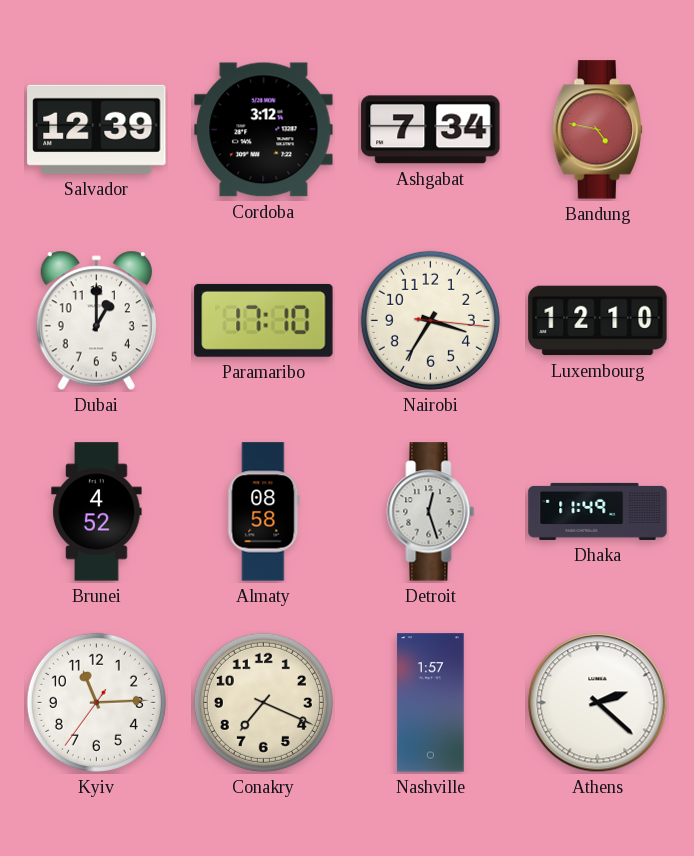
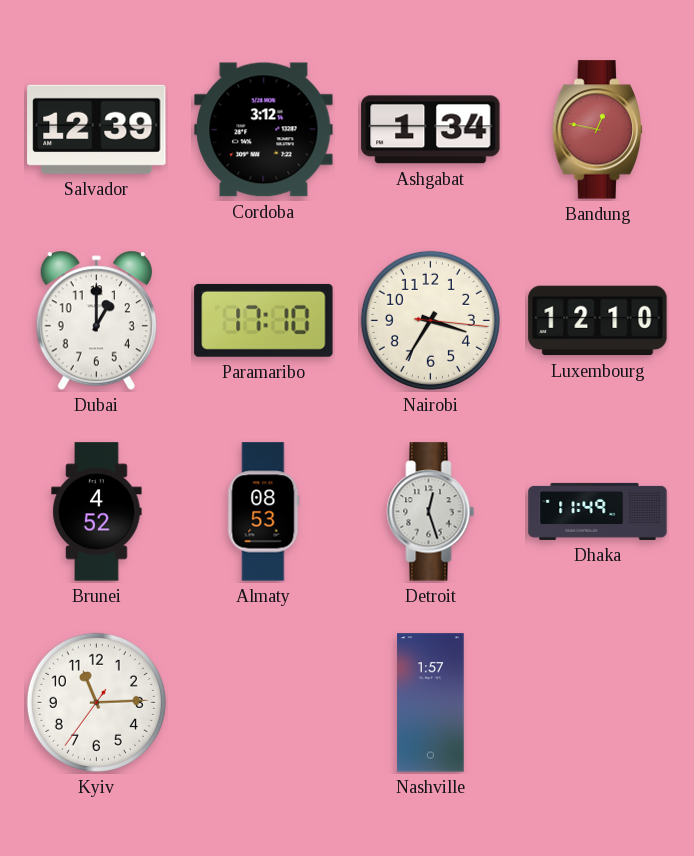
Ashgabat: 7:34 -> 1:34
Bandung: 4:47 -> 12:47
Almaty: 08:58 -> 08:53
Conakry: 7:19 -> none
Athens: 2:22 -> none
